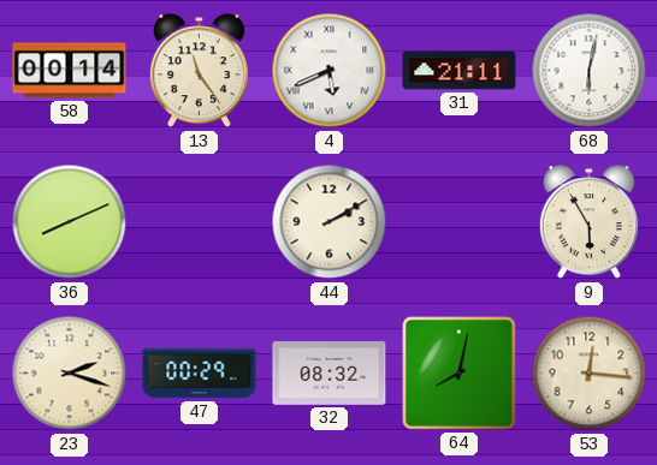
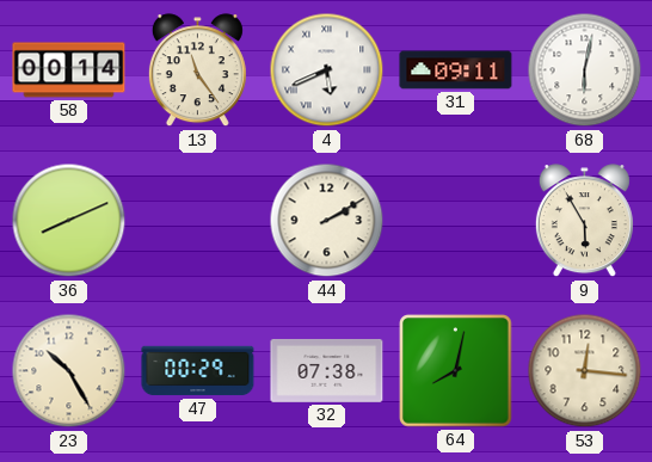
31: 21:11 -> 09:11
23: 2:18 -> 10:25
32: 08:32 -> 07:38
